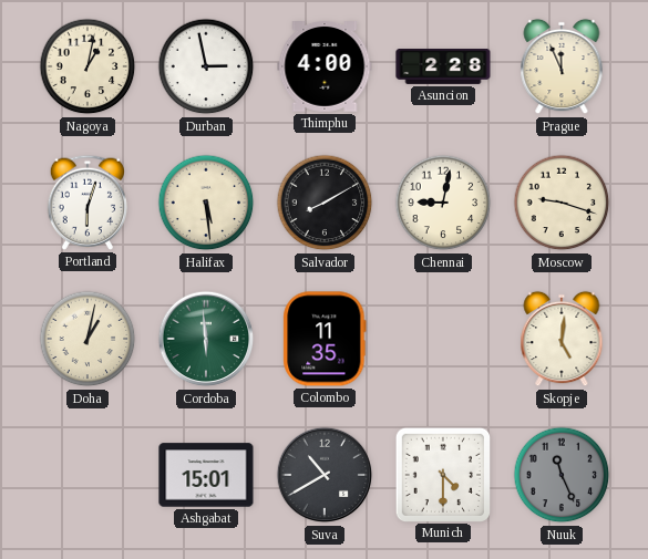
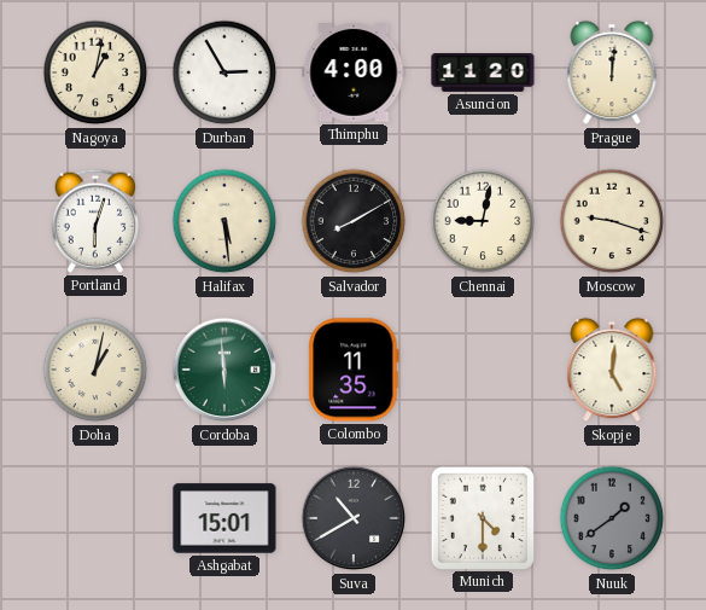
Durban: 2:58 -> 2:55
Asuncion: 2:28 -> 11:20
Prague: 11:56 -> 12:01
Nuuk: 11:26 -> 1:39
